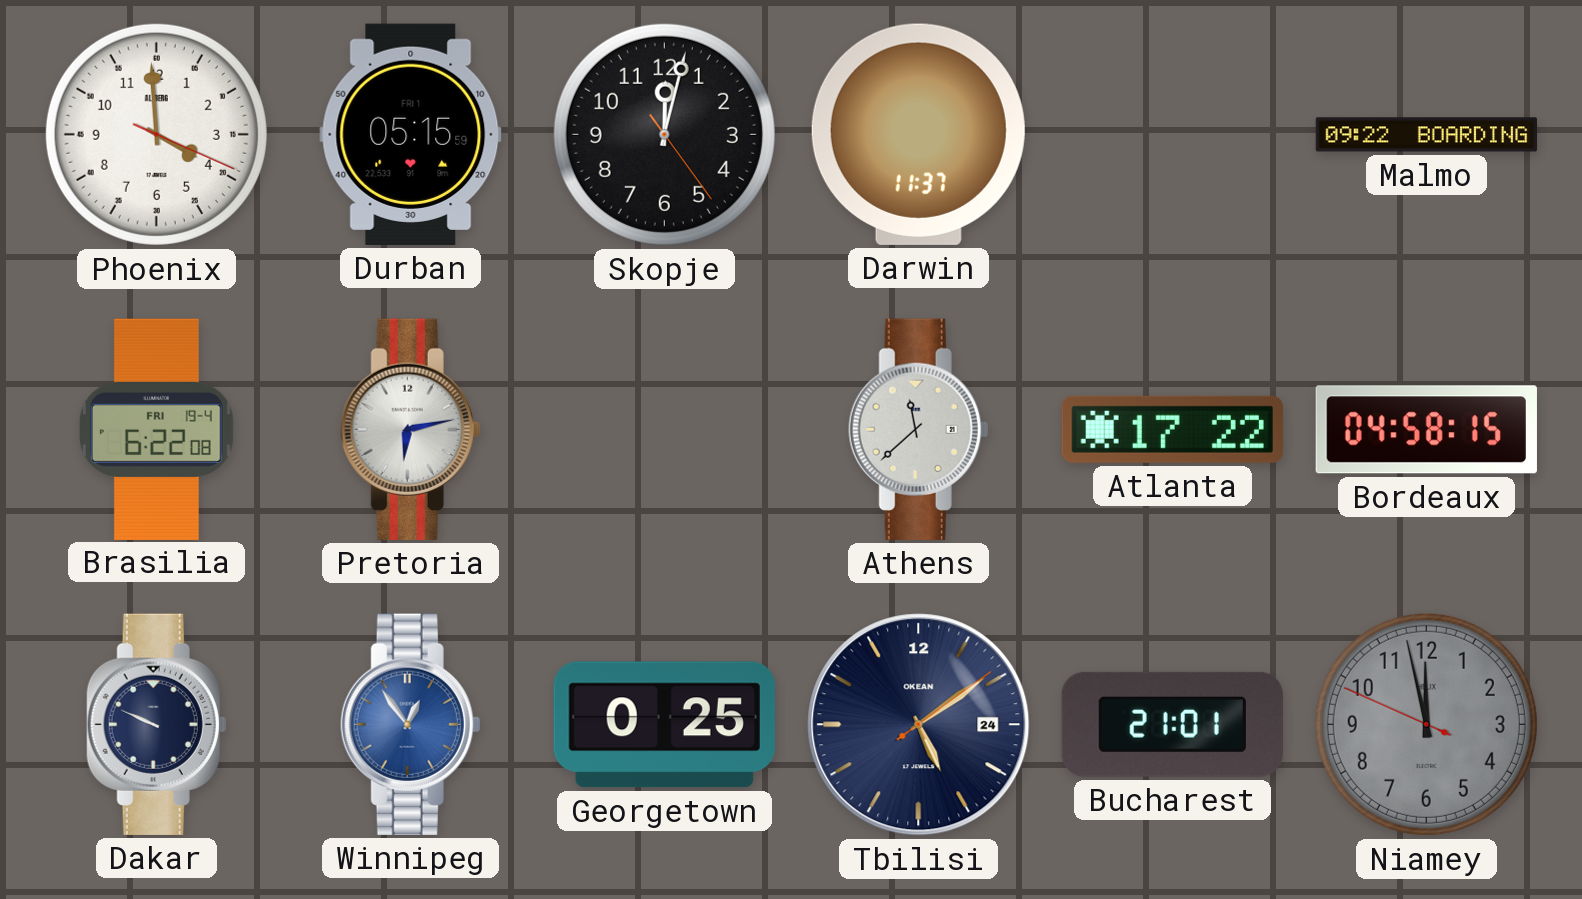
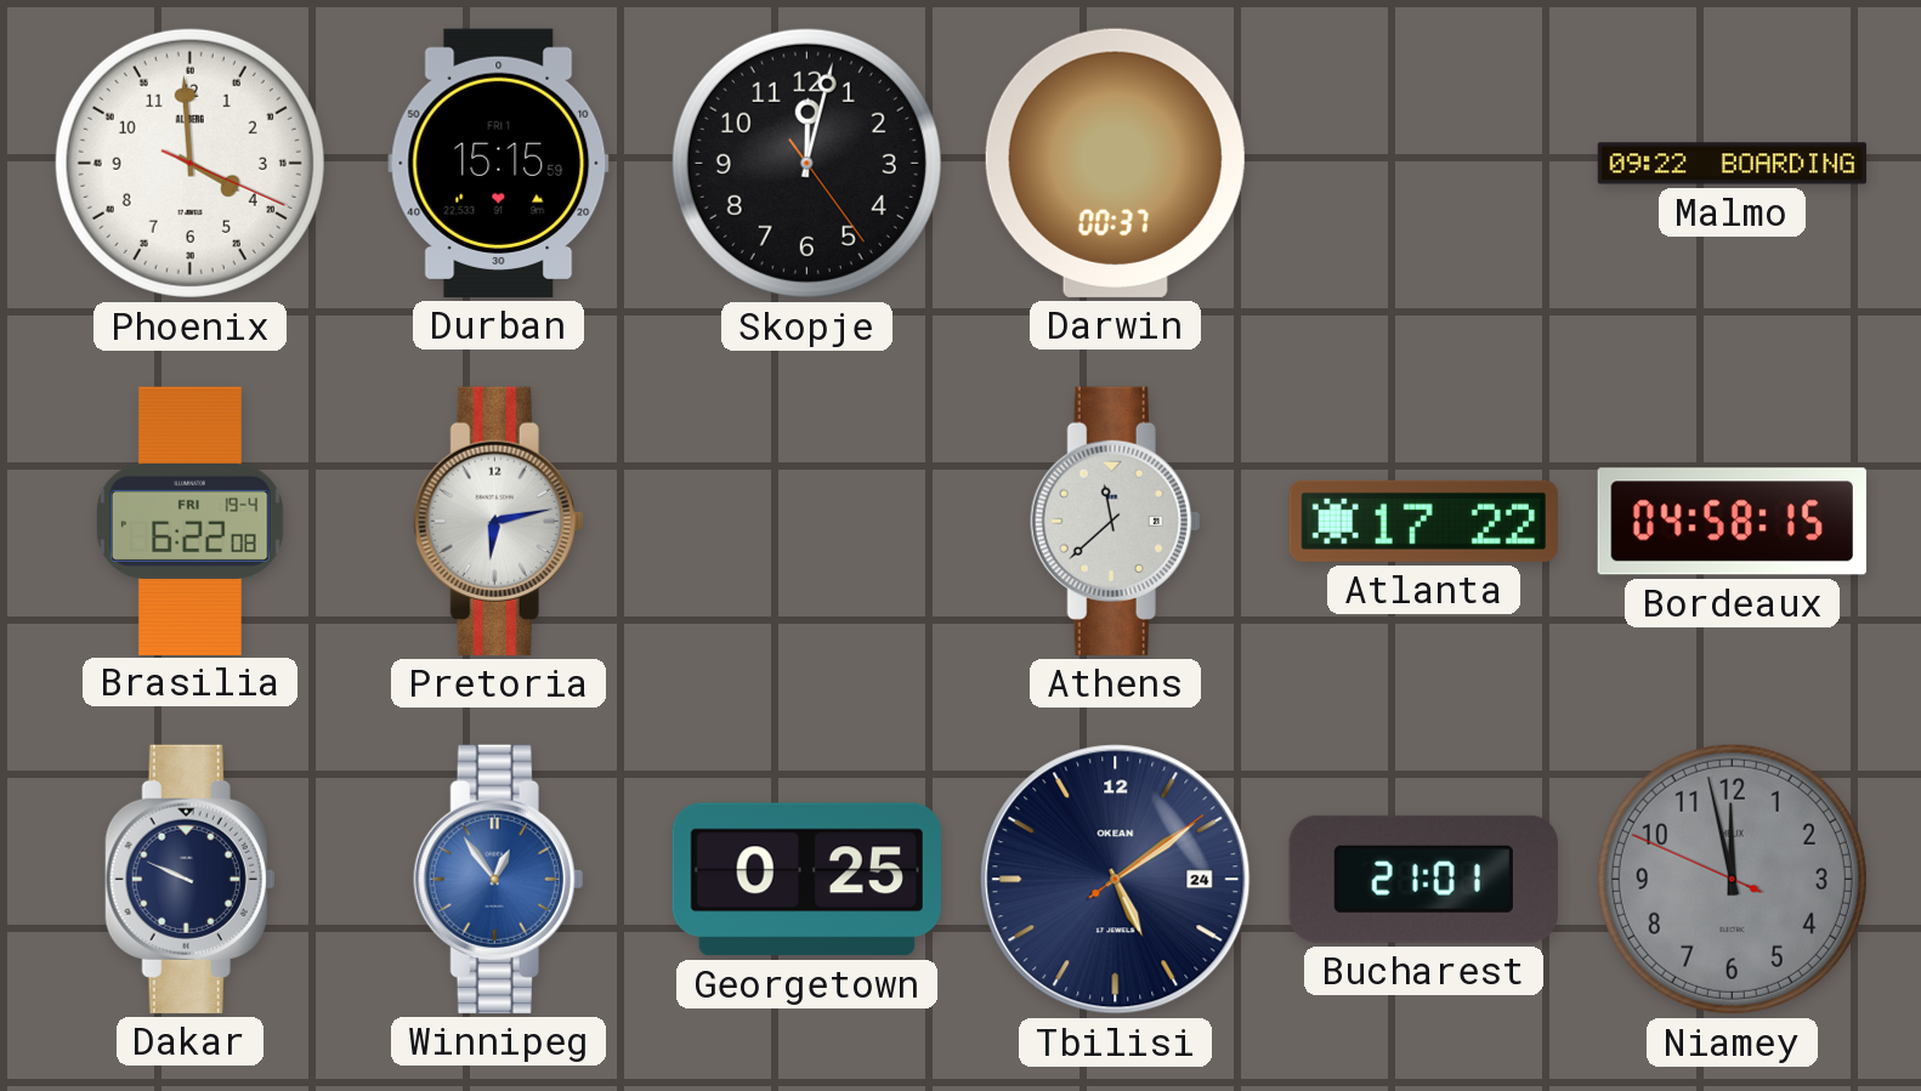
Durban: 05:15 -> 15:15
Darwin: 11:37 -> 00:37
